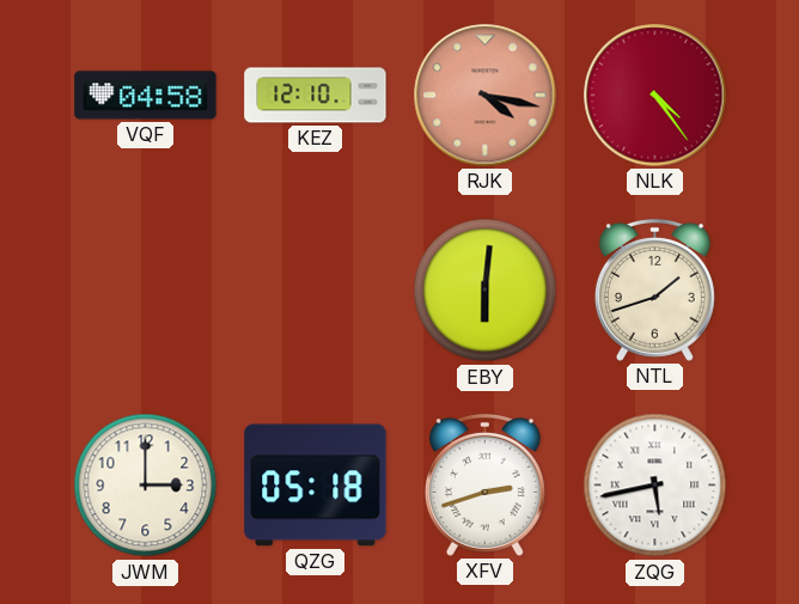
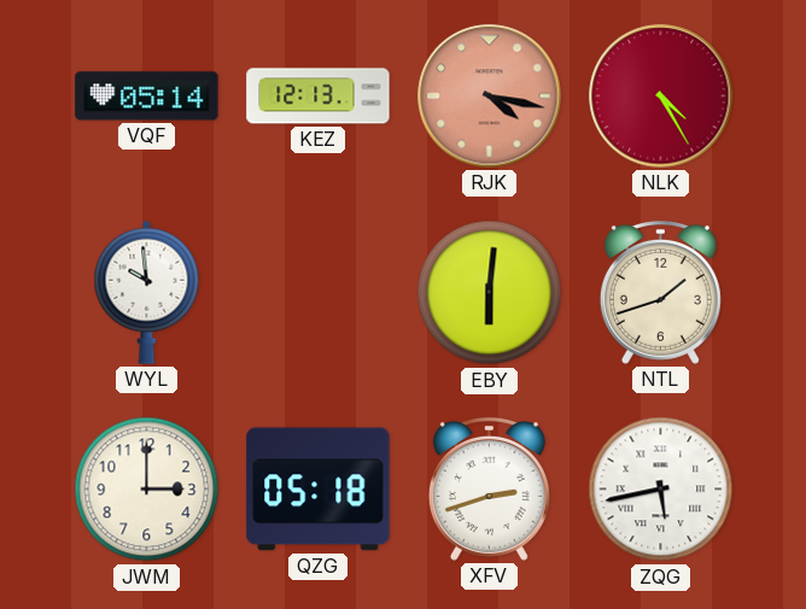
VQF: 04:58 -> 05:14
KEZ: 12:10 -> 12:13
NLK: 4:24 -> 4:25
WYL: none -> 9:59
